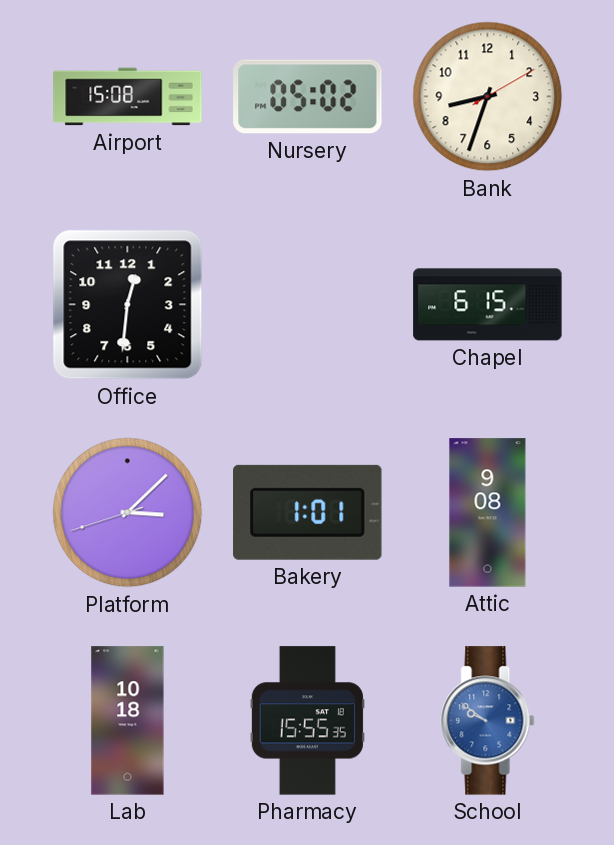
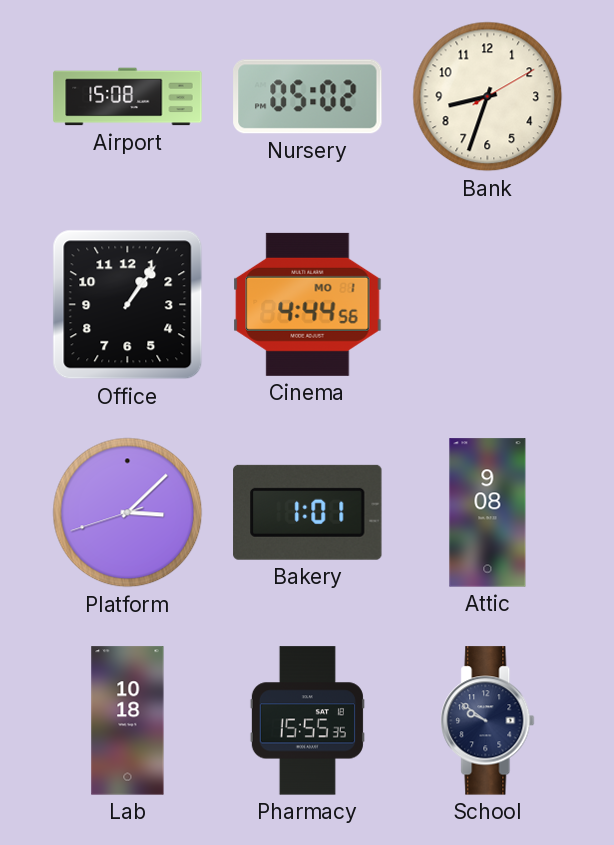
Office: 12:31 -> 1:06
Cinema: none -> 4:44
Chapel: 6:15 -> none
School dial: blue -> navy
